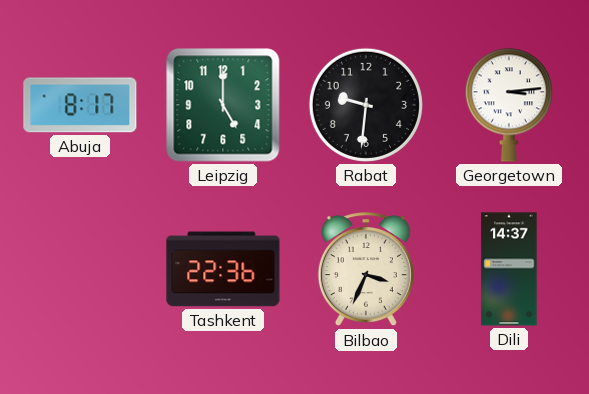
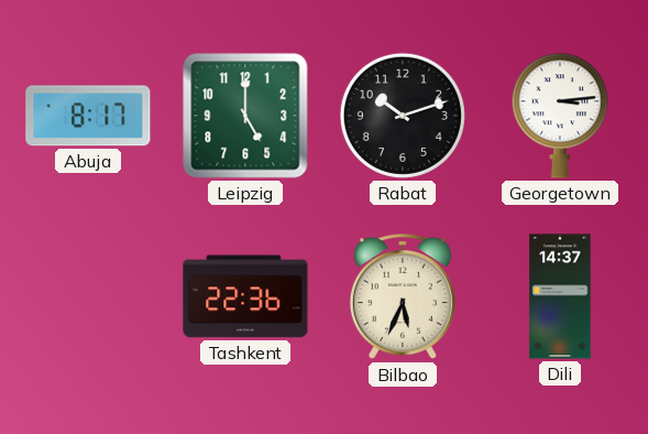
Rabat: 9:31 -> 10:12
Bilbao: 3:34 -> 5:34
